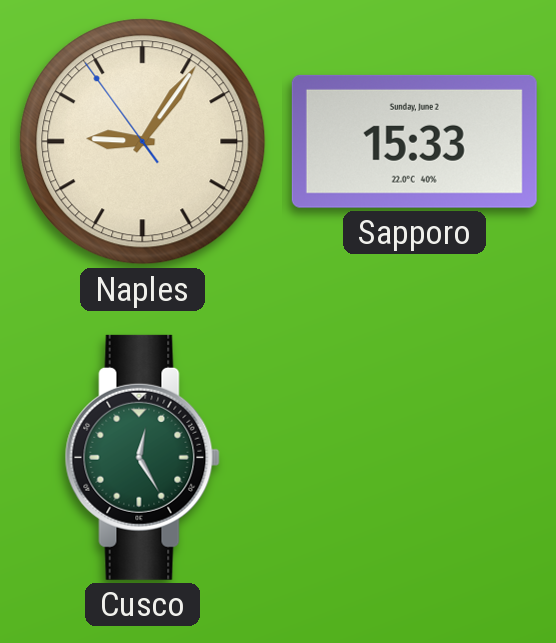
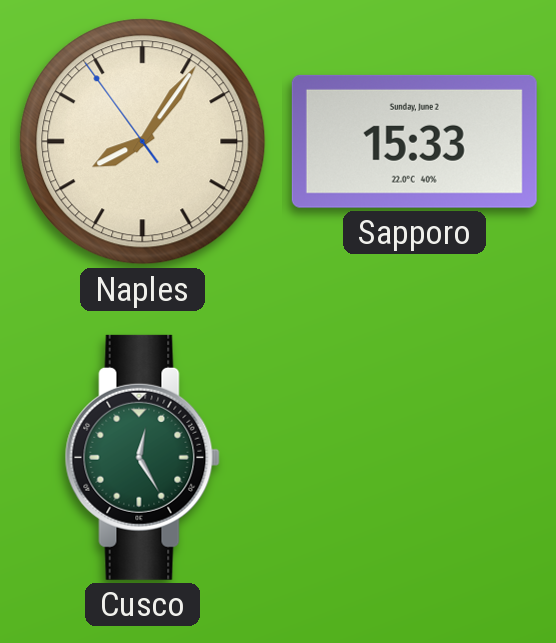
Naples: 9:05 -> 8:05
